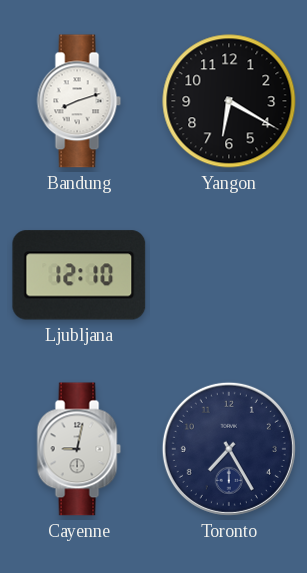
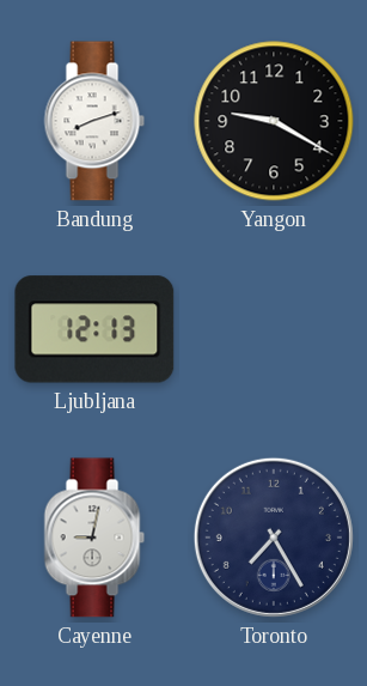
Yangon: 6:20 -> 9:20
Ljubljana: 12:10 -> 12:13
